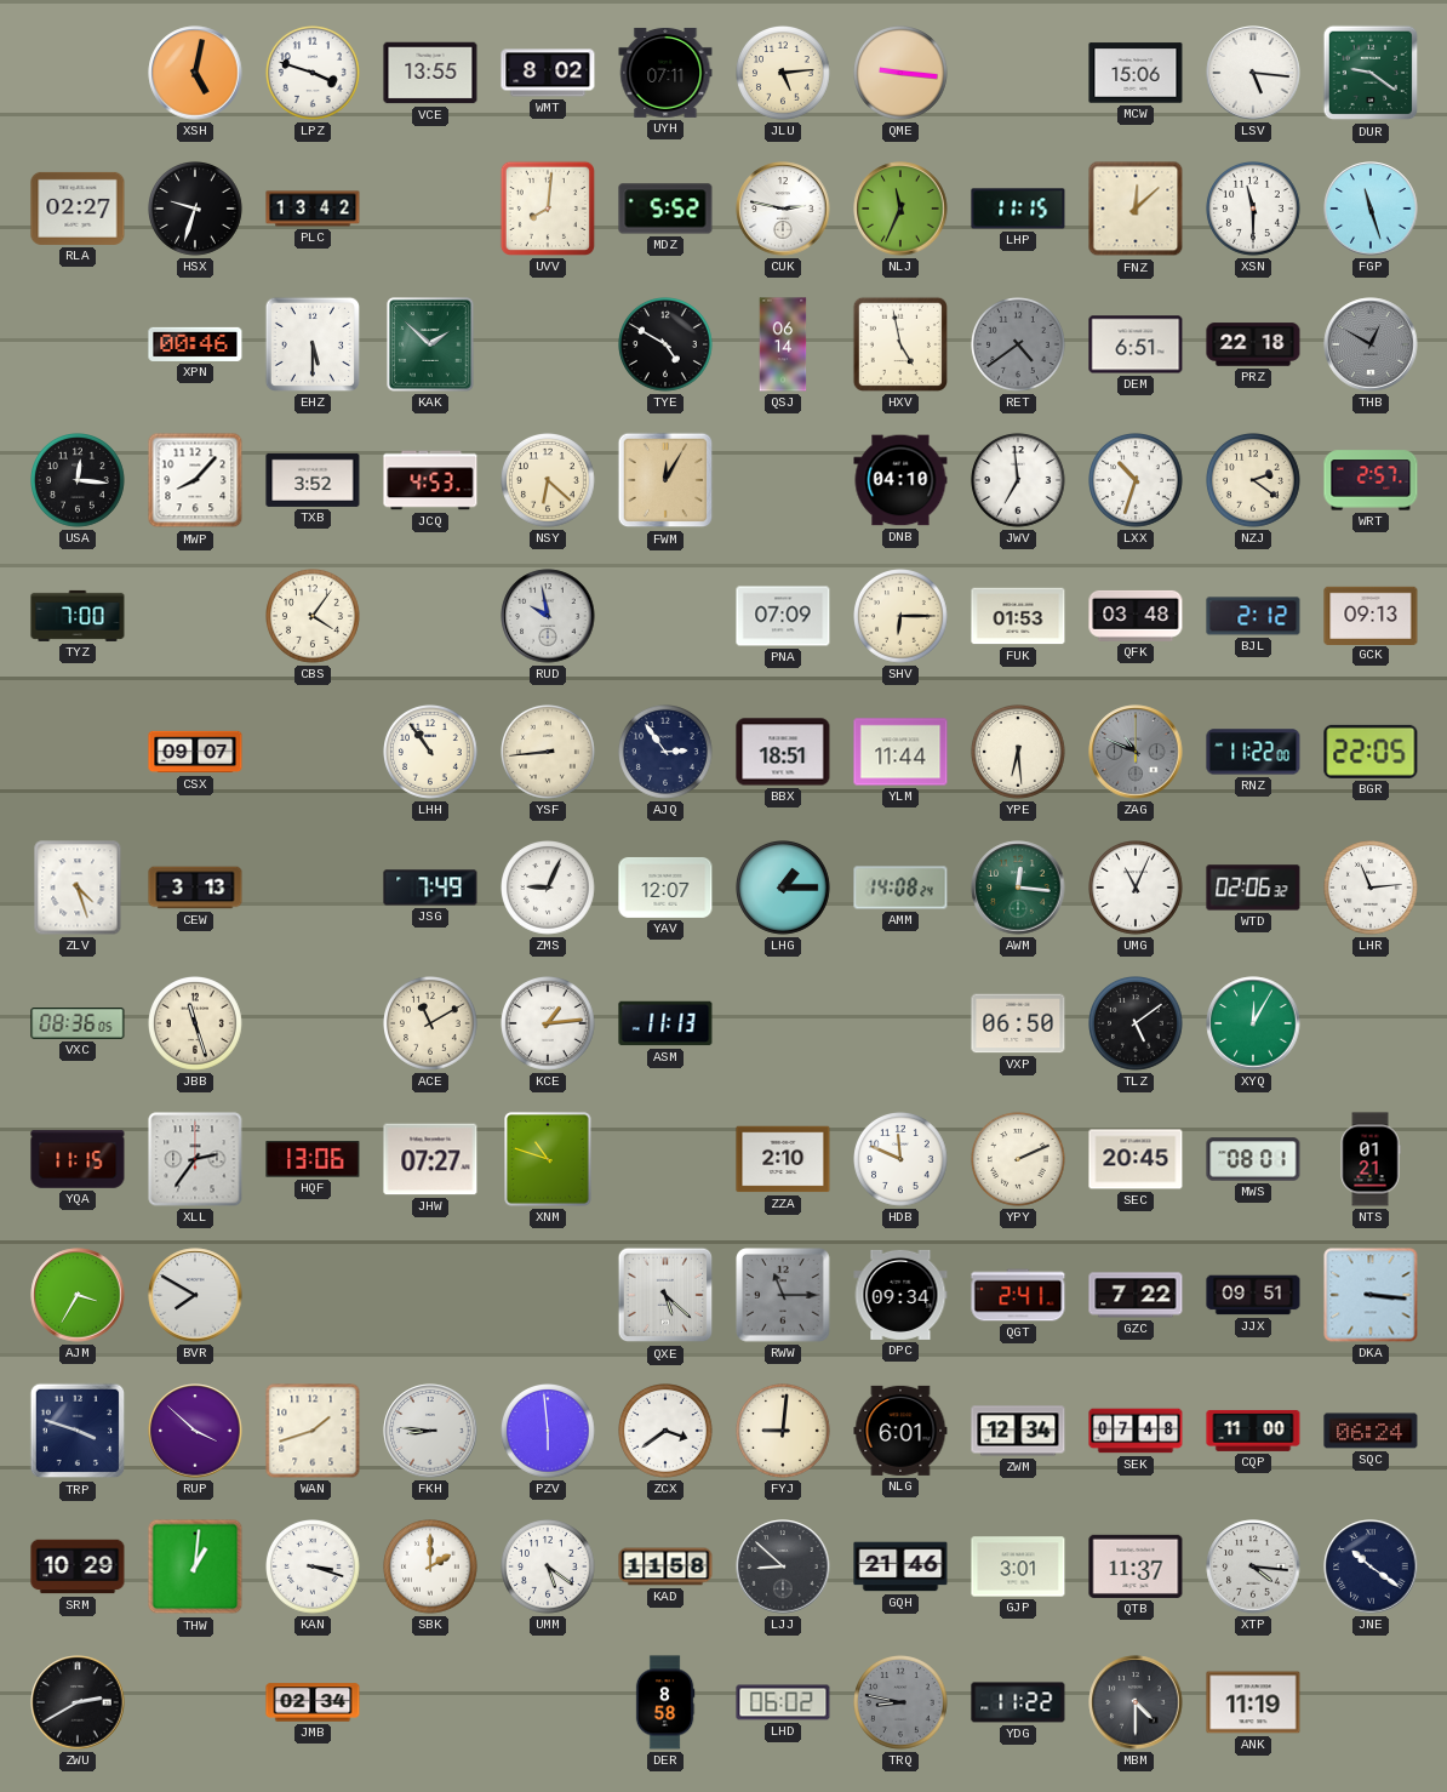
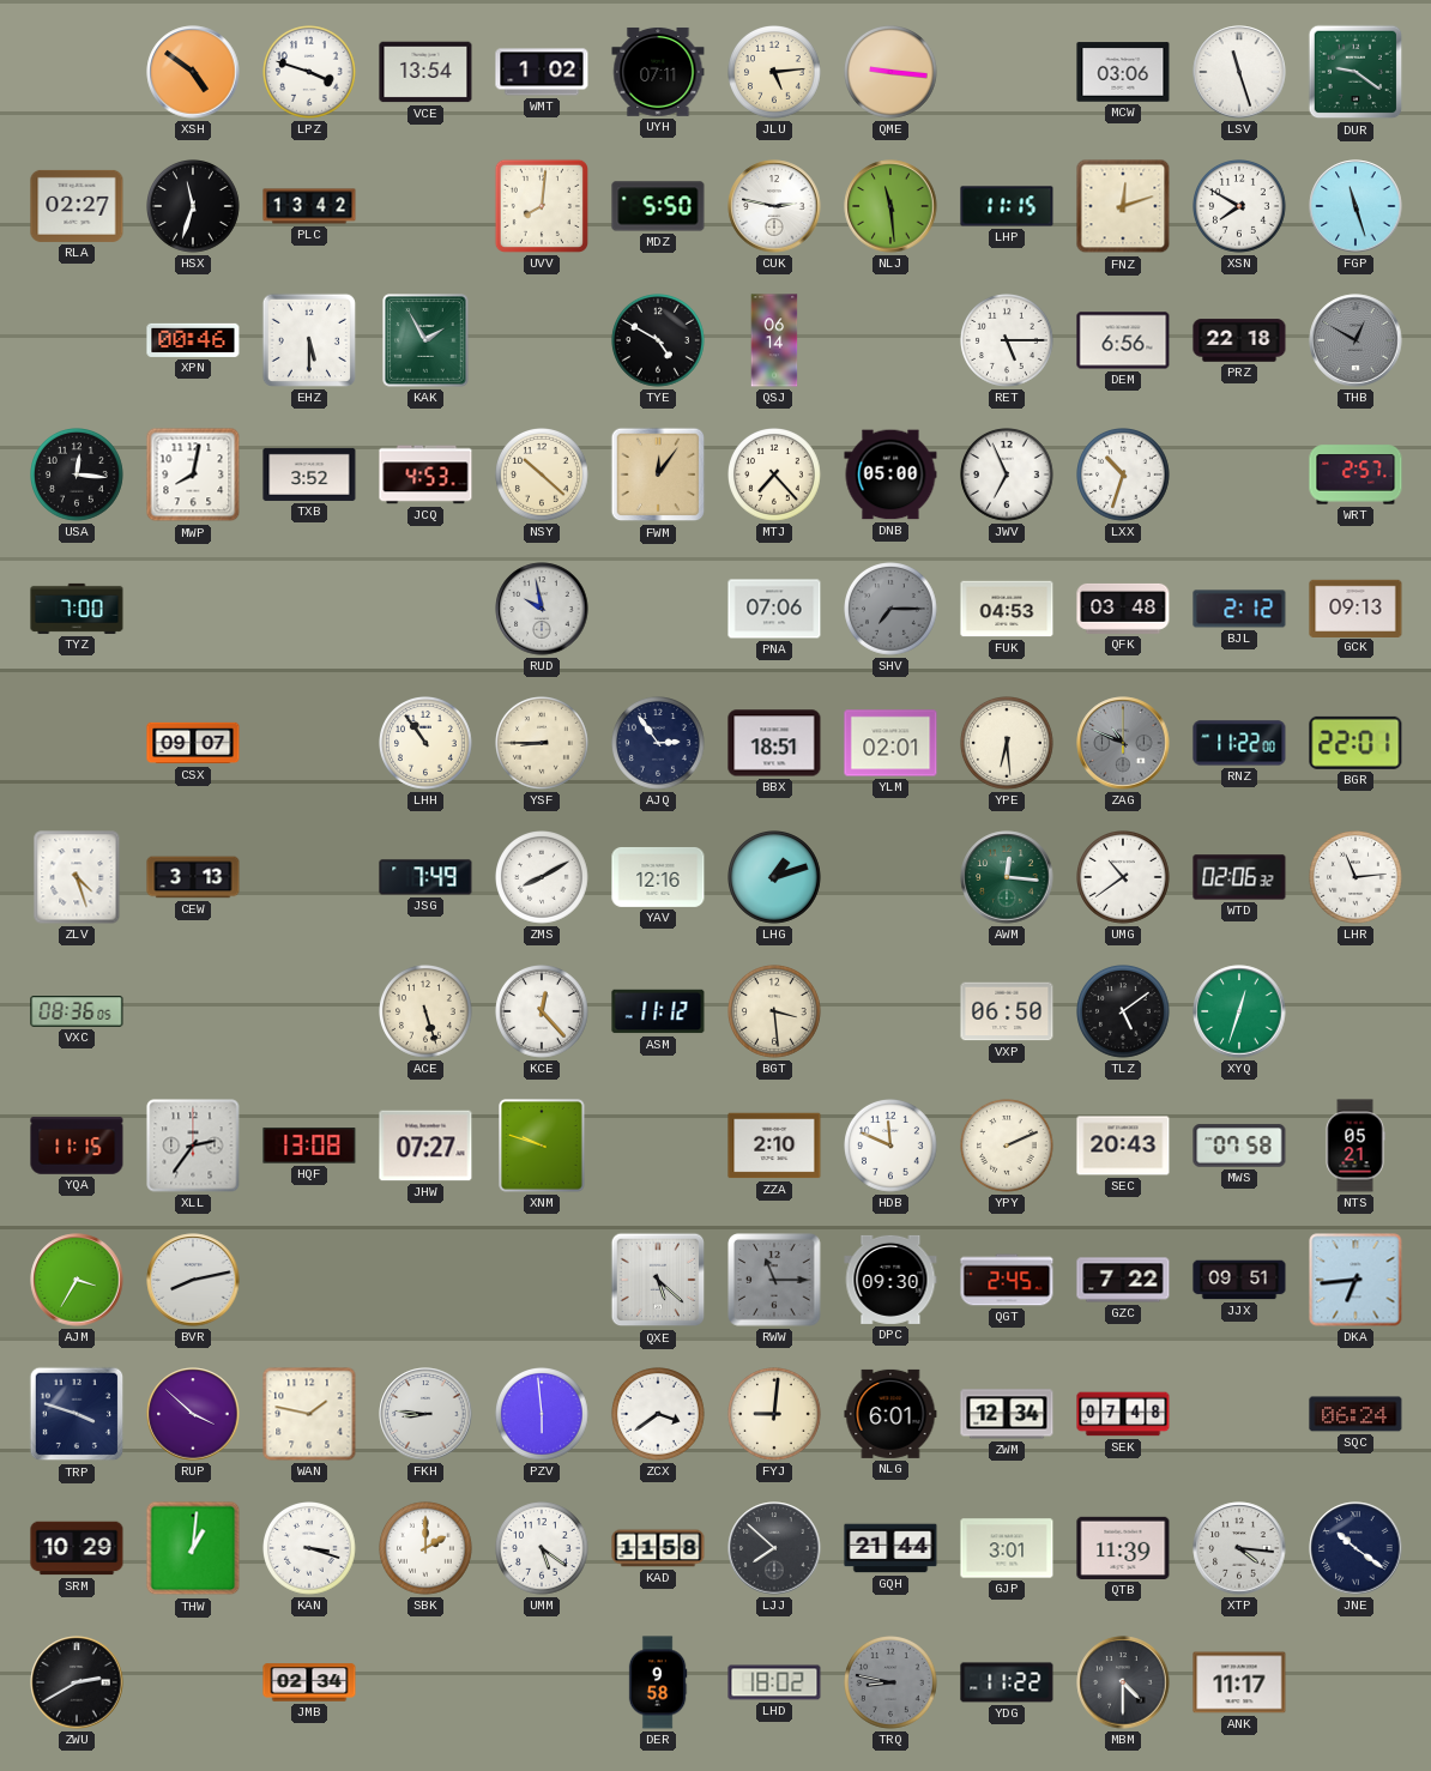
XSH: 5:02 -> 4:51
VCE: 13:55 -> 13:54
WMT: 8:02 -> 1:02
MCW: 15:06 -> 03:06
LSV: 5:16 -> 11:27
HSX: 9:33 -> 11:33
MDZ: 5:52 -> 5:50
NLJ: 11:34 -> 11:29
FNZ: 12:08 -> 12:12
XSN: 11:30 -> 7:50
KAK: 1:52 -> 1:55
HXV: 4:58 -> none
RET: 4:39 -> 5:15
RET dial: grey -> white
DEM: 6:51 -> 6:56
MWP: 8:07 -> 8:02
NSY: 6:22 -> 10:22
FWM: 12:05 -> 12:06
MTJ: none -> 7:23
DNB: 04:10 -> 05:00
JWV: 6:59 -> 6:56
NZJ: 2:21 -> none
CBS: 4:06 -> none
PNA: 07:09 -> 07:06
SHV: 6:15 -> 7:15
SHV dial: cream -> grey
FUK: 01:53 -> 04:53
YSF: 8:44 -> 8:45
YLM: 11:44 -> 02:01
BGR: 22:05 -> 22:01
ZMS: 9:04 -> 8:10
YAV: 12:07 -> 12:16
LHG: 1:15 -> 1:12
AMM: 14:08 -> none
UMG: 11:04 -> 10:39
JBB: 11:27 -> none
ACE: 11:10 -> 5:27
KCE: 1:14 -> 12:23
ASM: 11:13 -> 11:12
BGT: none -> 3:29
XYQ: 12:05 -> 12:33
HQF: 13:06 -> 13:08
XNM: 10:48 -> 9:48
SEC: 20:45 -> 20:43
MWS: 08:01 -> 07:58
NTS: 01:21 -> 05:21
BVR: 7:50 -> 8:13
DPC: 09:34 -> 09:30
QGT: 2:41 -> 2:45
DKA: 3:16 -> 6:44
WAN: 1:42 -> 1:47
CQP: 11:00 -> none
LJJ: 8:52 -> 7:52
GQH: 21:46 -> 21:44
QTB: 11:37 -> 11:39
DER: 8:58 -> 9:58
LHD: 06:02 -> 18:02
ANK: 11:19 -> 11:17
